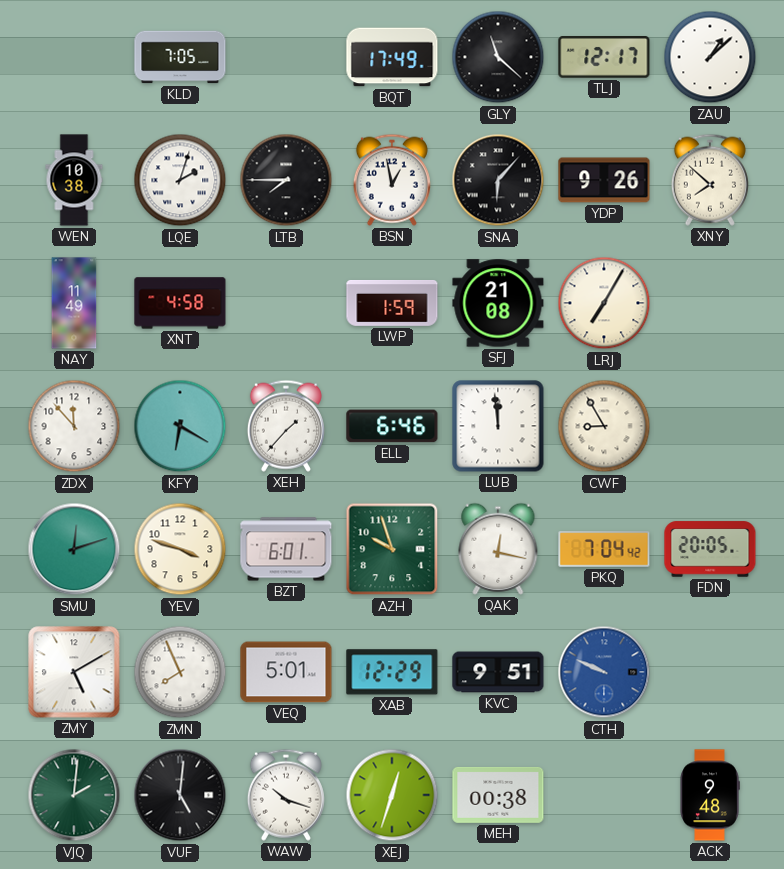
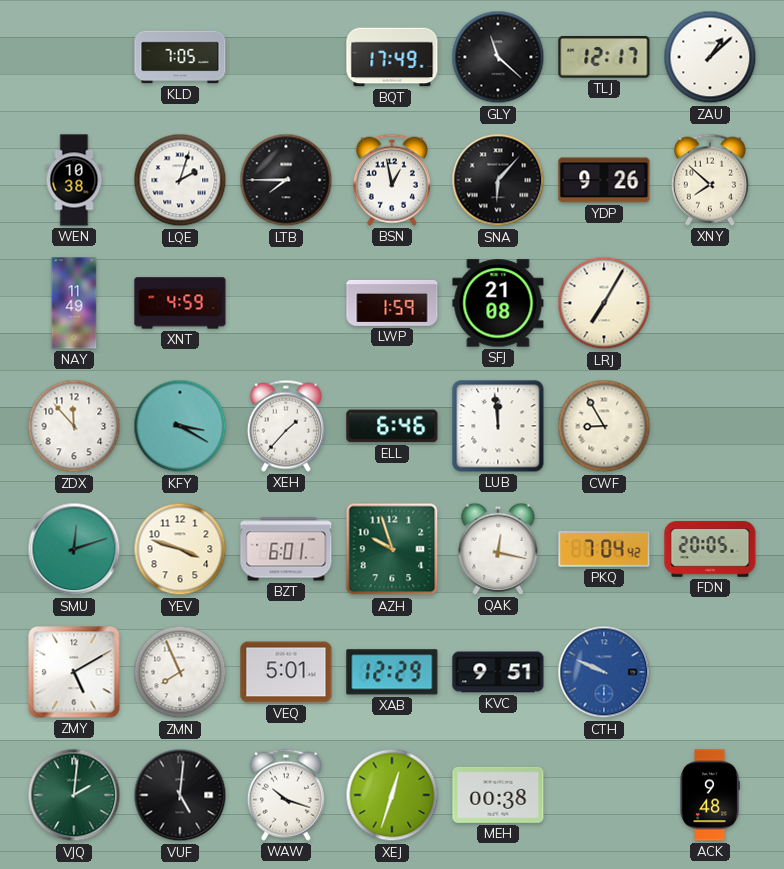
XNT: 4:58 -> 4:59
KFY: 6:20 -> 3:20
